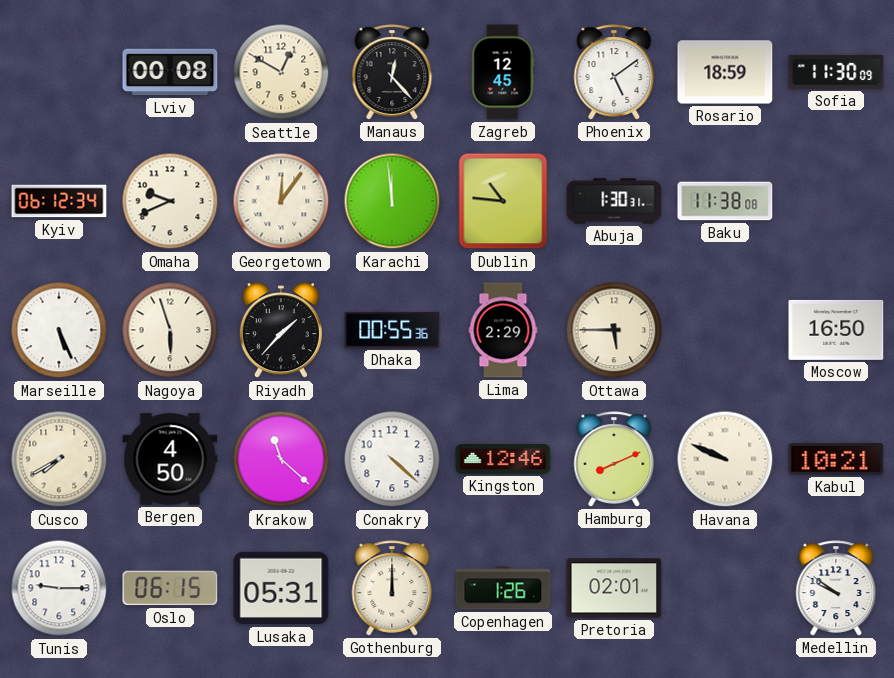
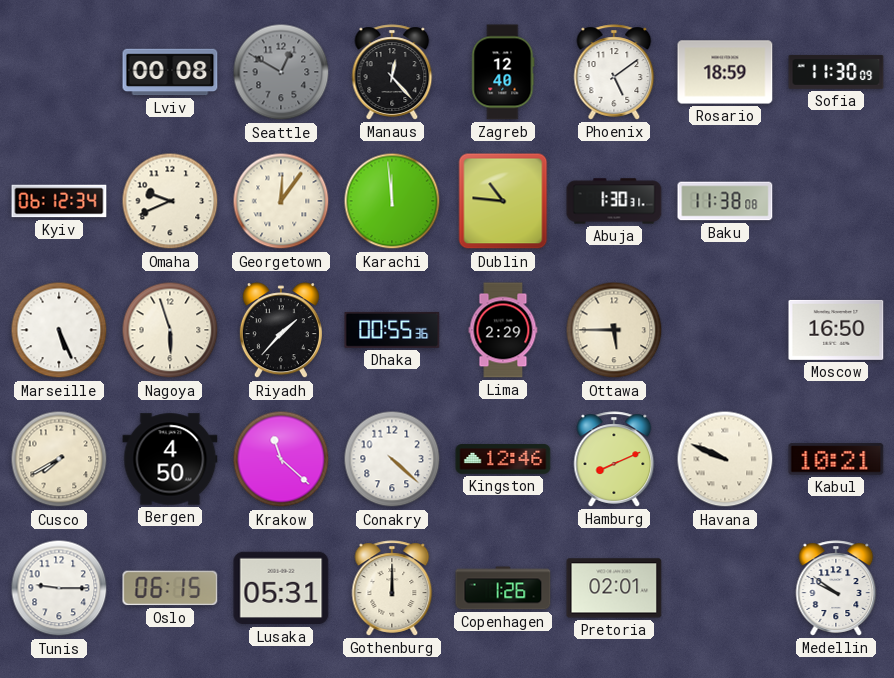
Seattle dial: cream -> grey
Zagreb: 12:45 -> 12:40
